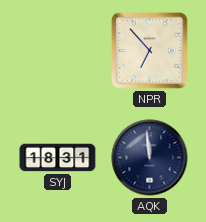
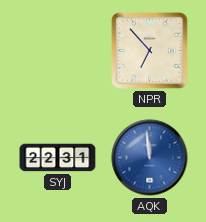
SYJ: 18:31 -> 22:31
AQK dial: navy -> blue
